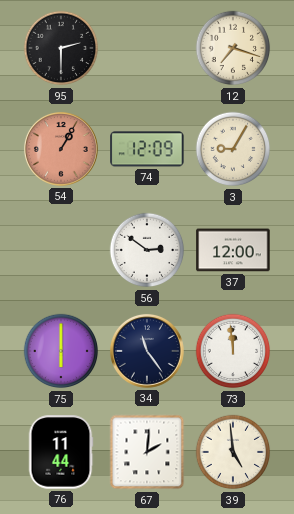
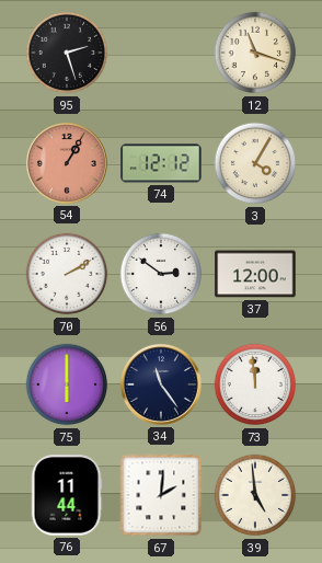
95: 2:30 -> 2:27
12: 7:18 -> 11:18
74: 12:09 -> 12:12
3: 9:05 -> 4:05
70: none -> 2:10
